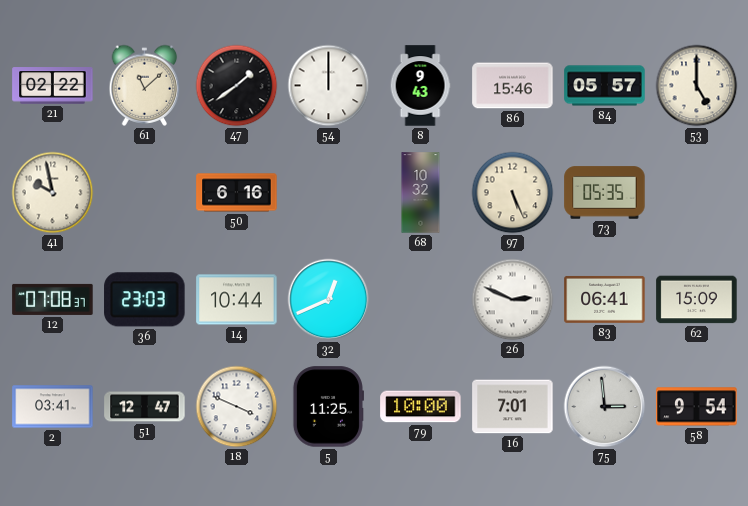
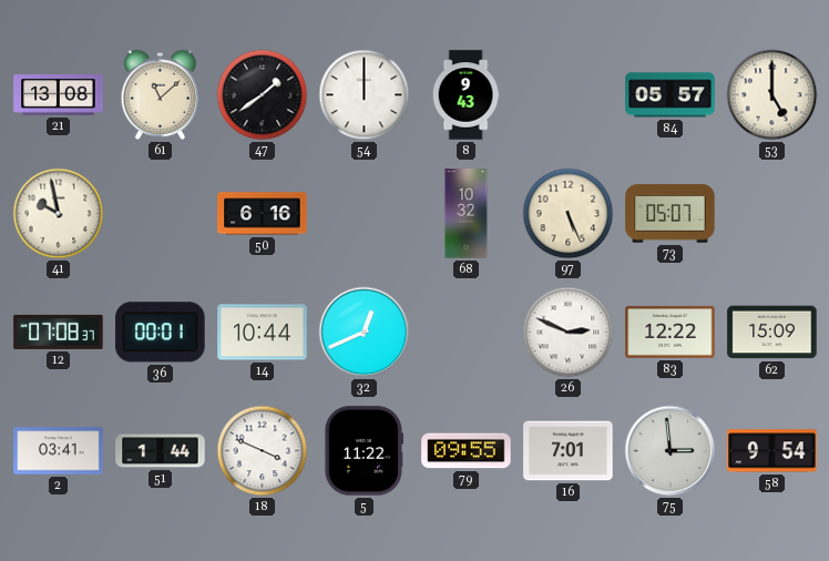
21: 02:22 -> 13:08
86: 15:46 -> none
73: 05:35 -> 05:07
36: 23:03 -> 00:01
83: 06:41 -> 12:22
51: 12:47 -> 1:44
5: 11:25 -> 11:22
79: 10:00 -> 09:55
